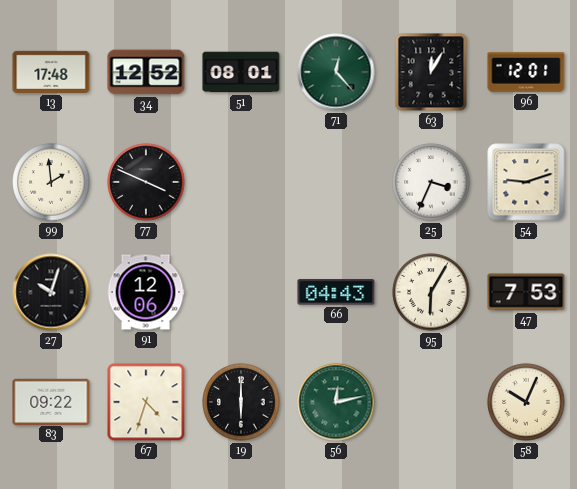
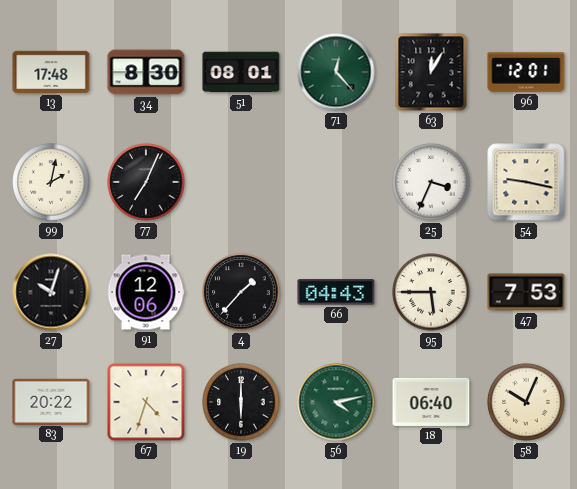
34: 12:52 -> 8:30
99: 1:59 -> 2:02
77: 3:49 -> 7:04
54: 9:12 -> 9:17
4: none -> 1:37
95: 6:05 -> 5:45
83: 09:22 -> 20:22
56: 12:13 -> 4:13
18: none -> 06:40
